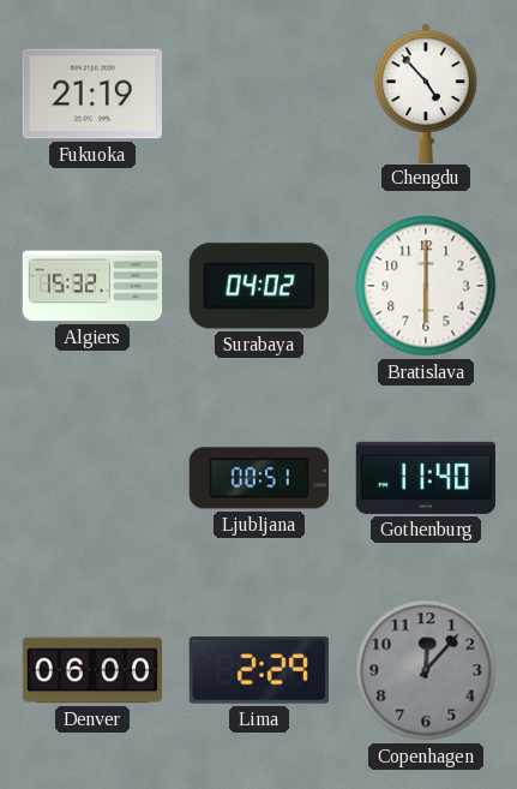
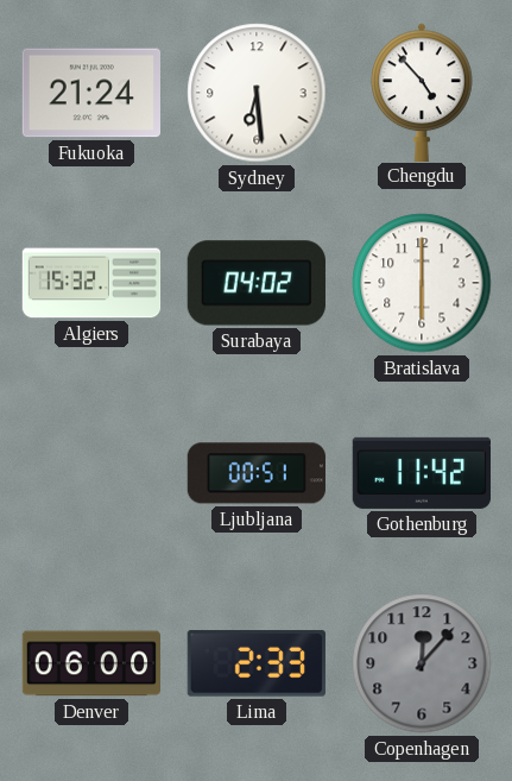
Fukuoka: 21:19 -> 21:24
Sydney: none -> 6:29
Gothenburg: 11:40 -> 11:42
Lima: 2:29 -> 2:33
